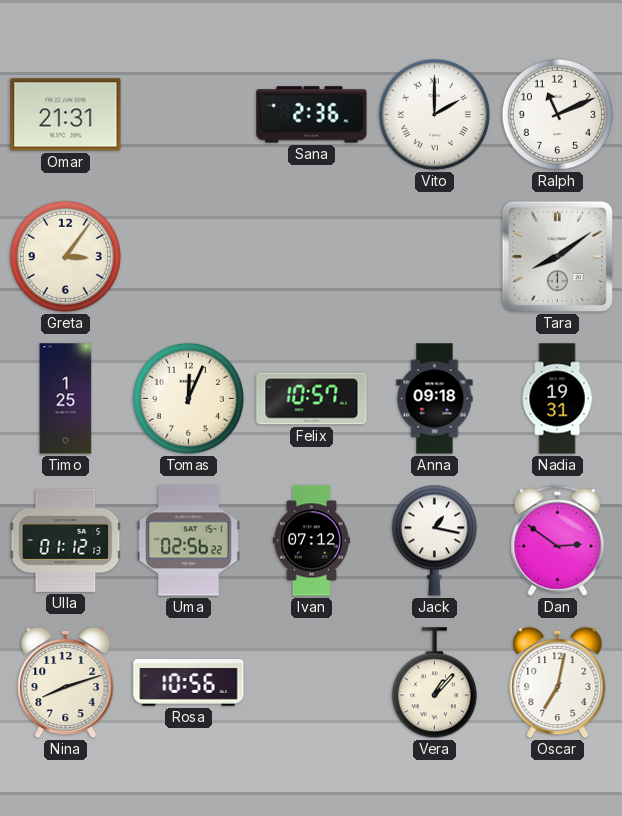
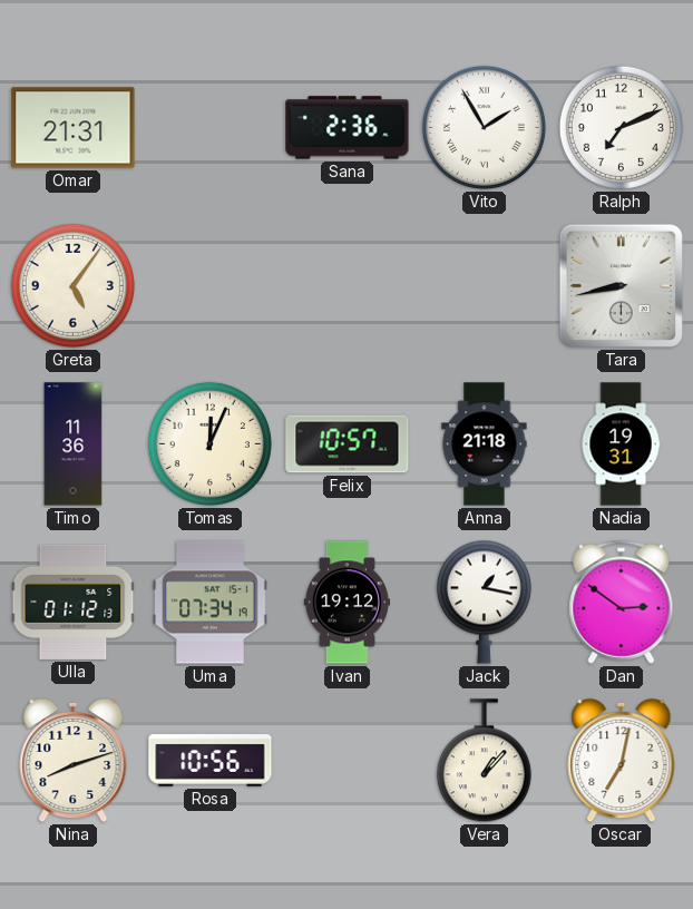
Vito: 2:00 -> 1:55
Ralph: 11:11 -> 7:11
Greta: 3:06 -> 5:06
Tara: 8:09 -> 8:43
Timo: 1:25 -> 11:36
Anna: 09:18 -> 21:18
Uma: 02:56 -> 07:34
Ivan: 07:12 -> 19:12
